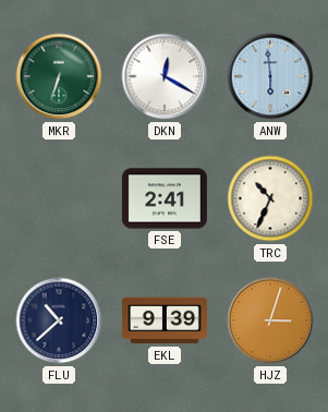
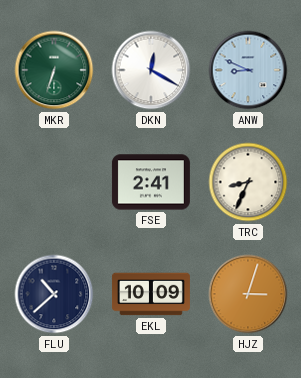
ANW: 5:59 -> 8:49
TRC: 10:34 -> 8:34
EKL: 9:39 -> 10:09
